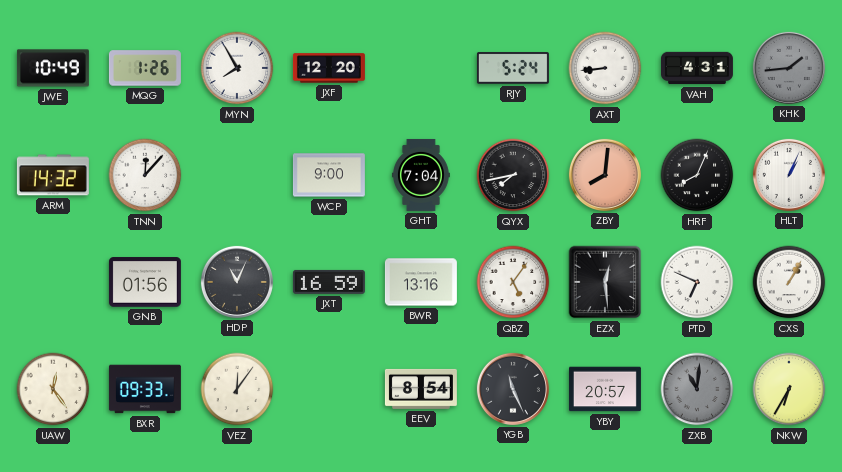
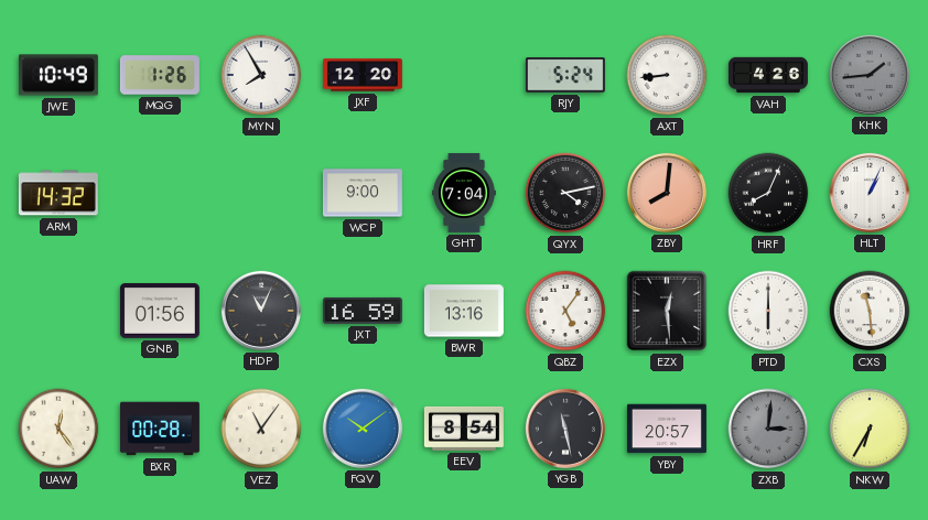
VAH: 4:31 -> 4:26
TNN: 12:07 -> none
QYX: 7:43 -> 4:13
PTD: 6:49 -> 6:00
CXS: 1:05 -> 11:29
BXR: 09:33 -> 00:28
VEZ: 12:06 -> 11:06
FQV: none -> 10:09
YGB: 11:26 -> 11:28
ZXB: 11:01 -> 3:01
